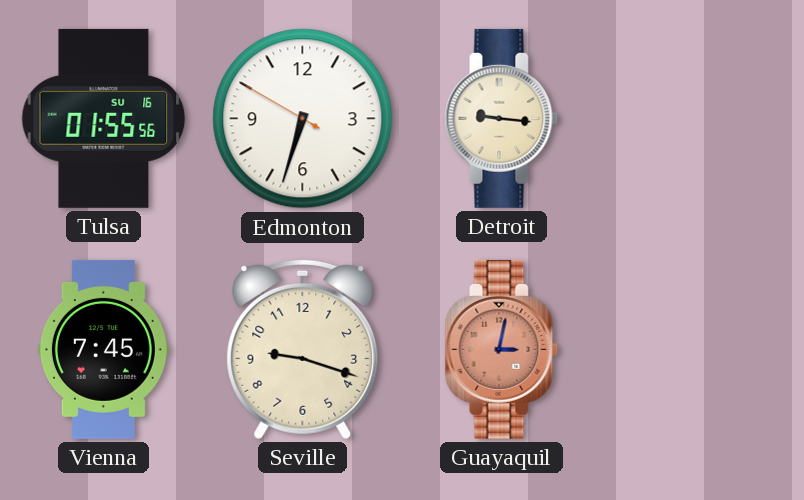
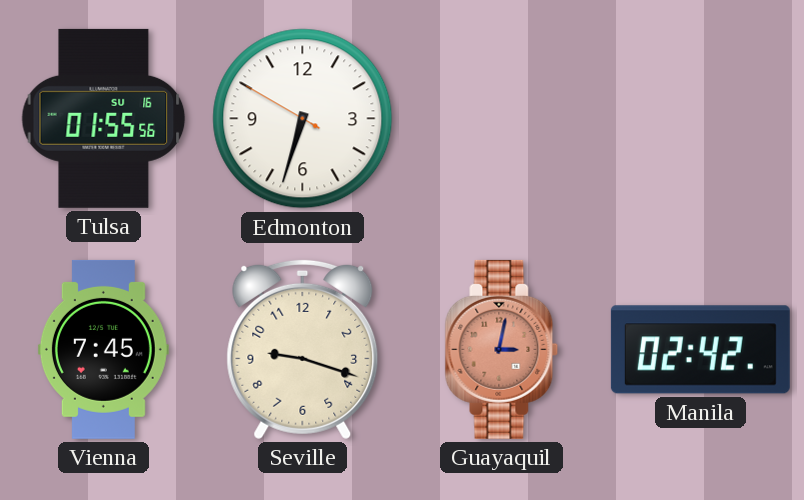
Detroit: 9:16 -> none
Manila: none -> 02:42
